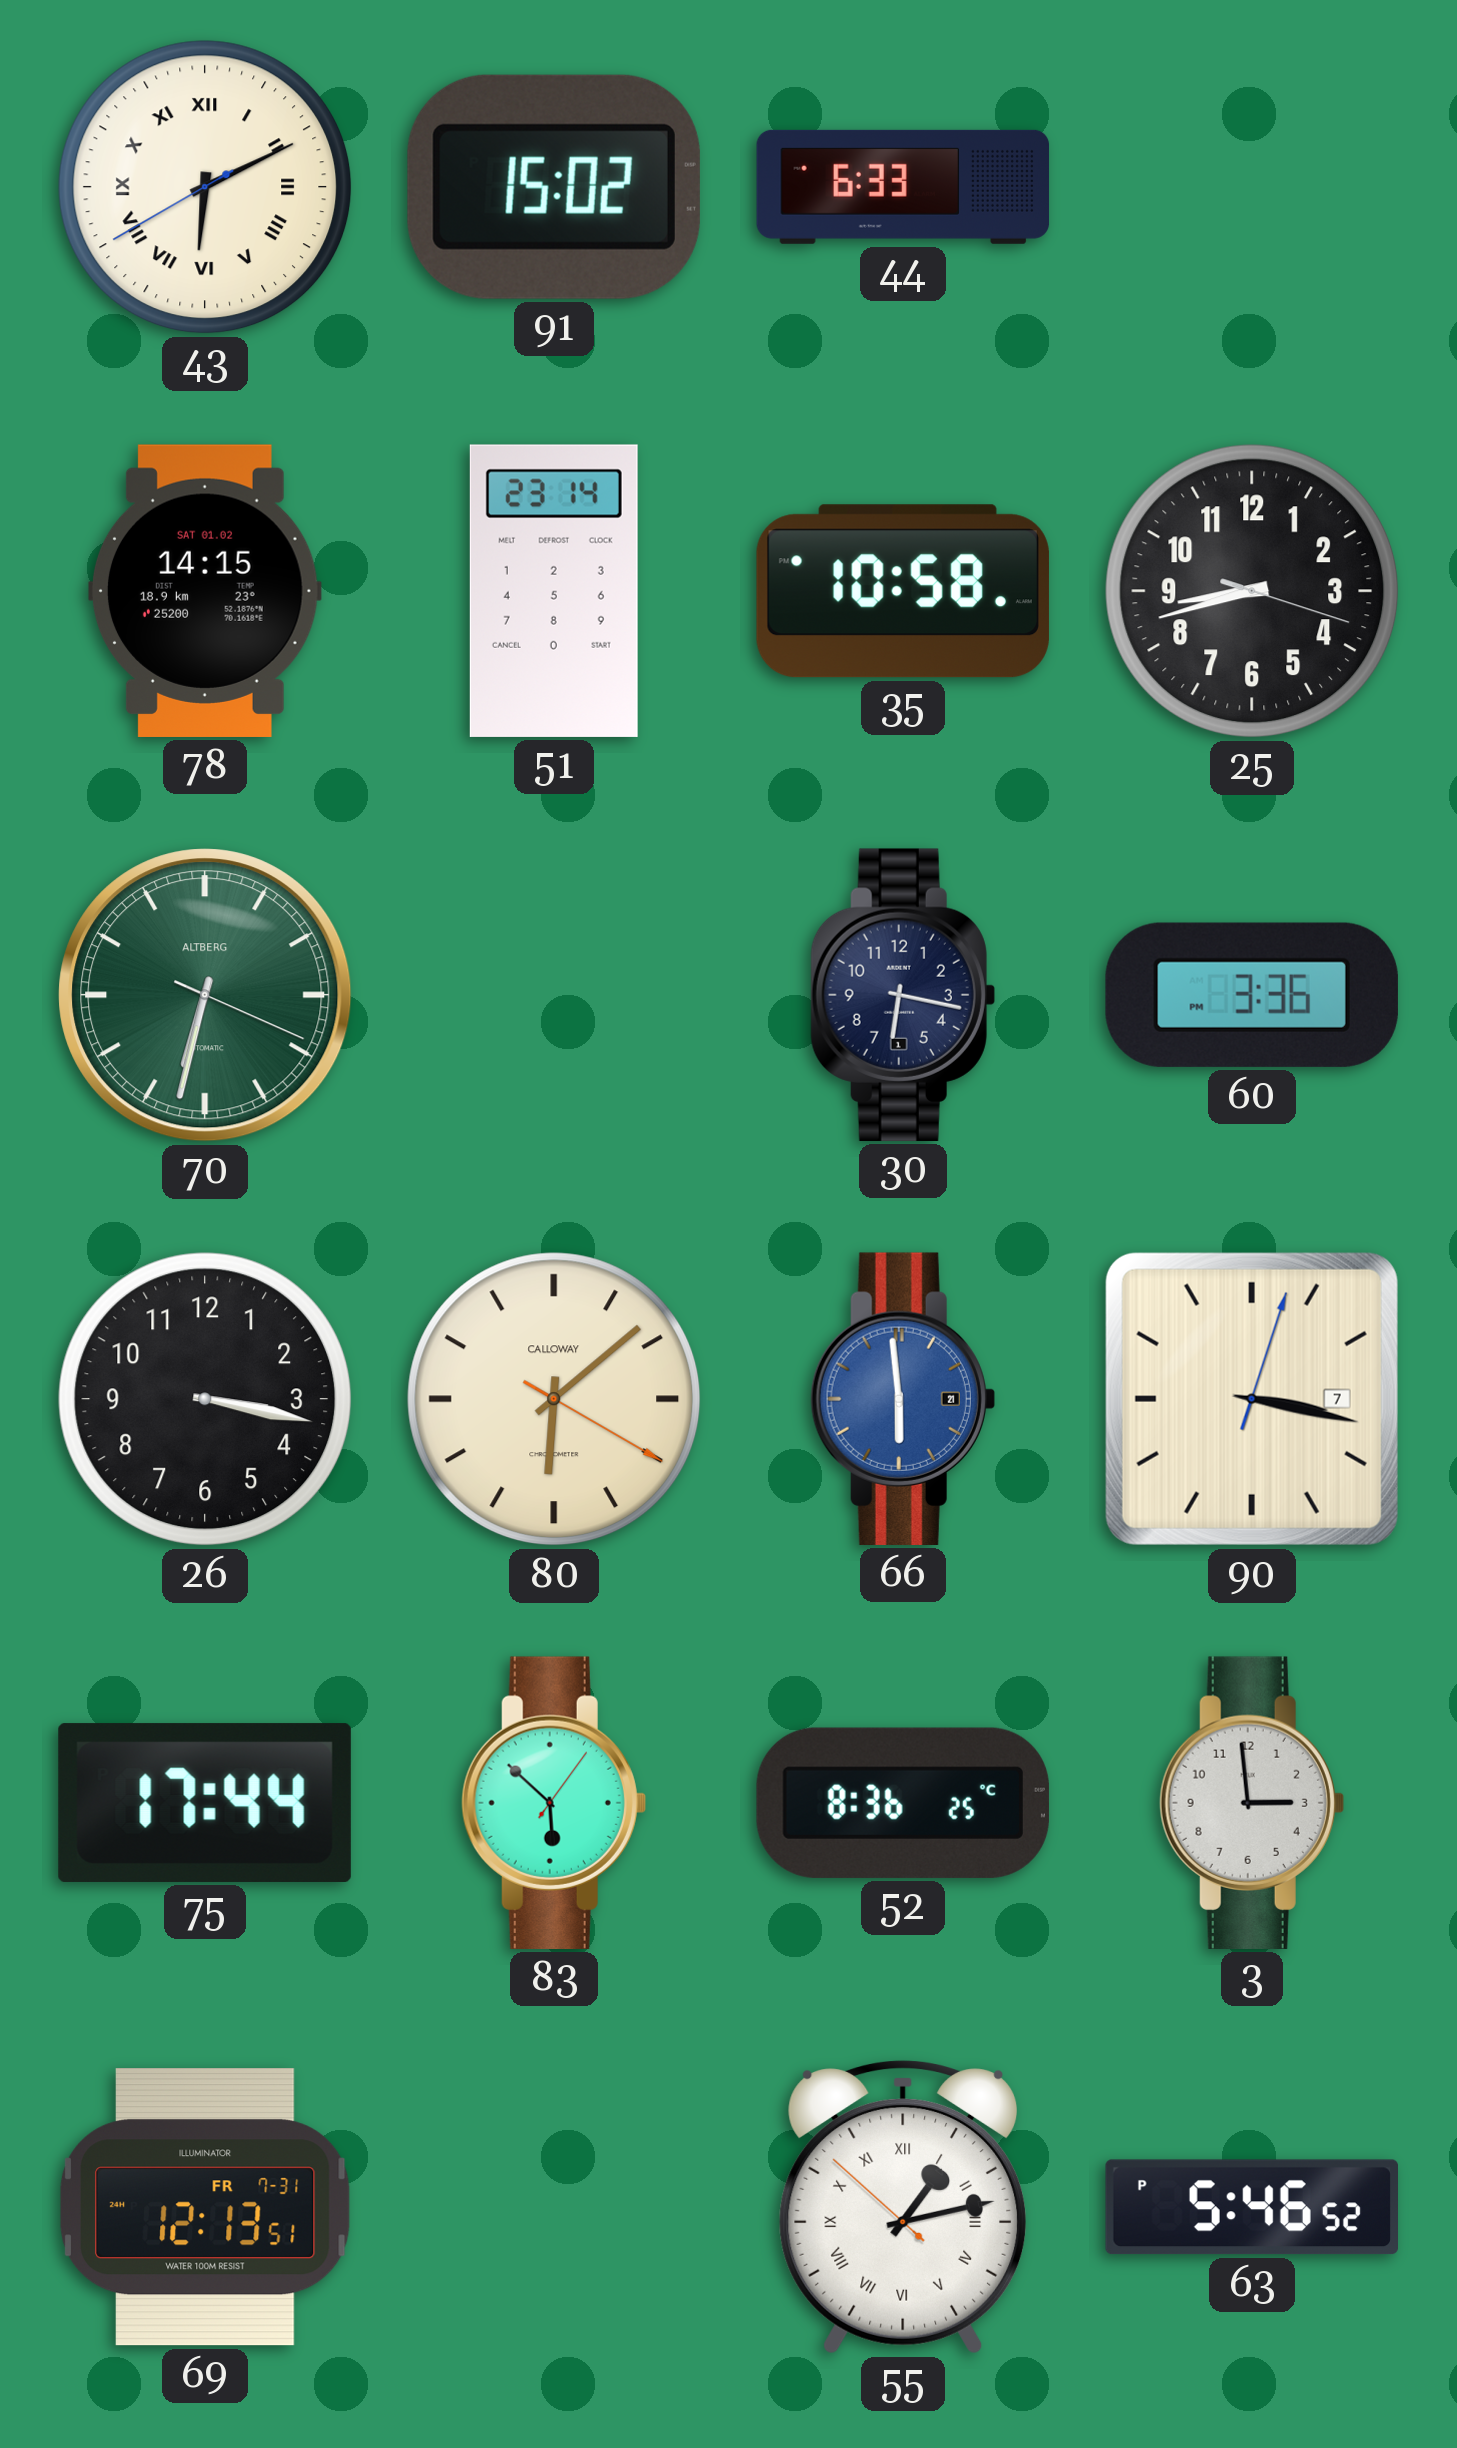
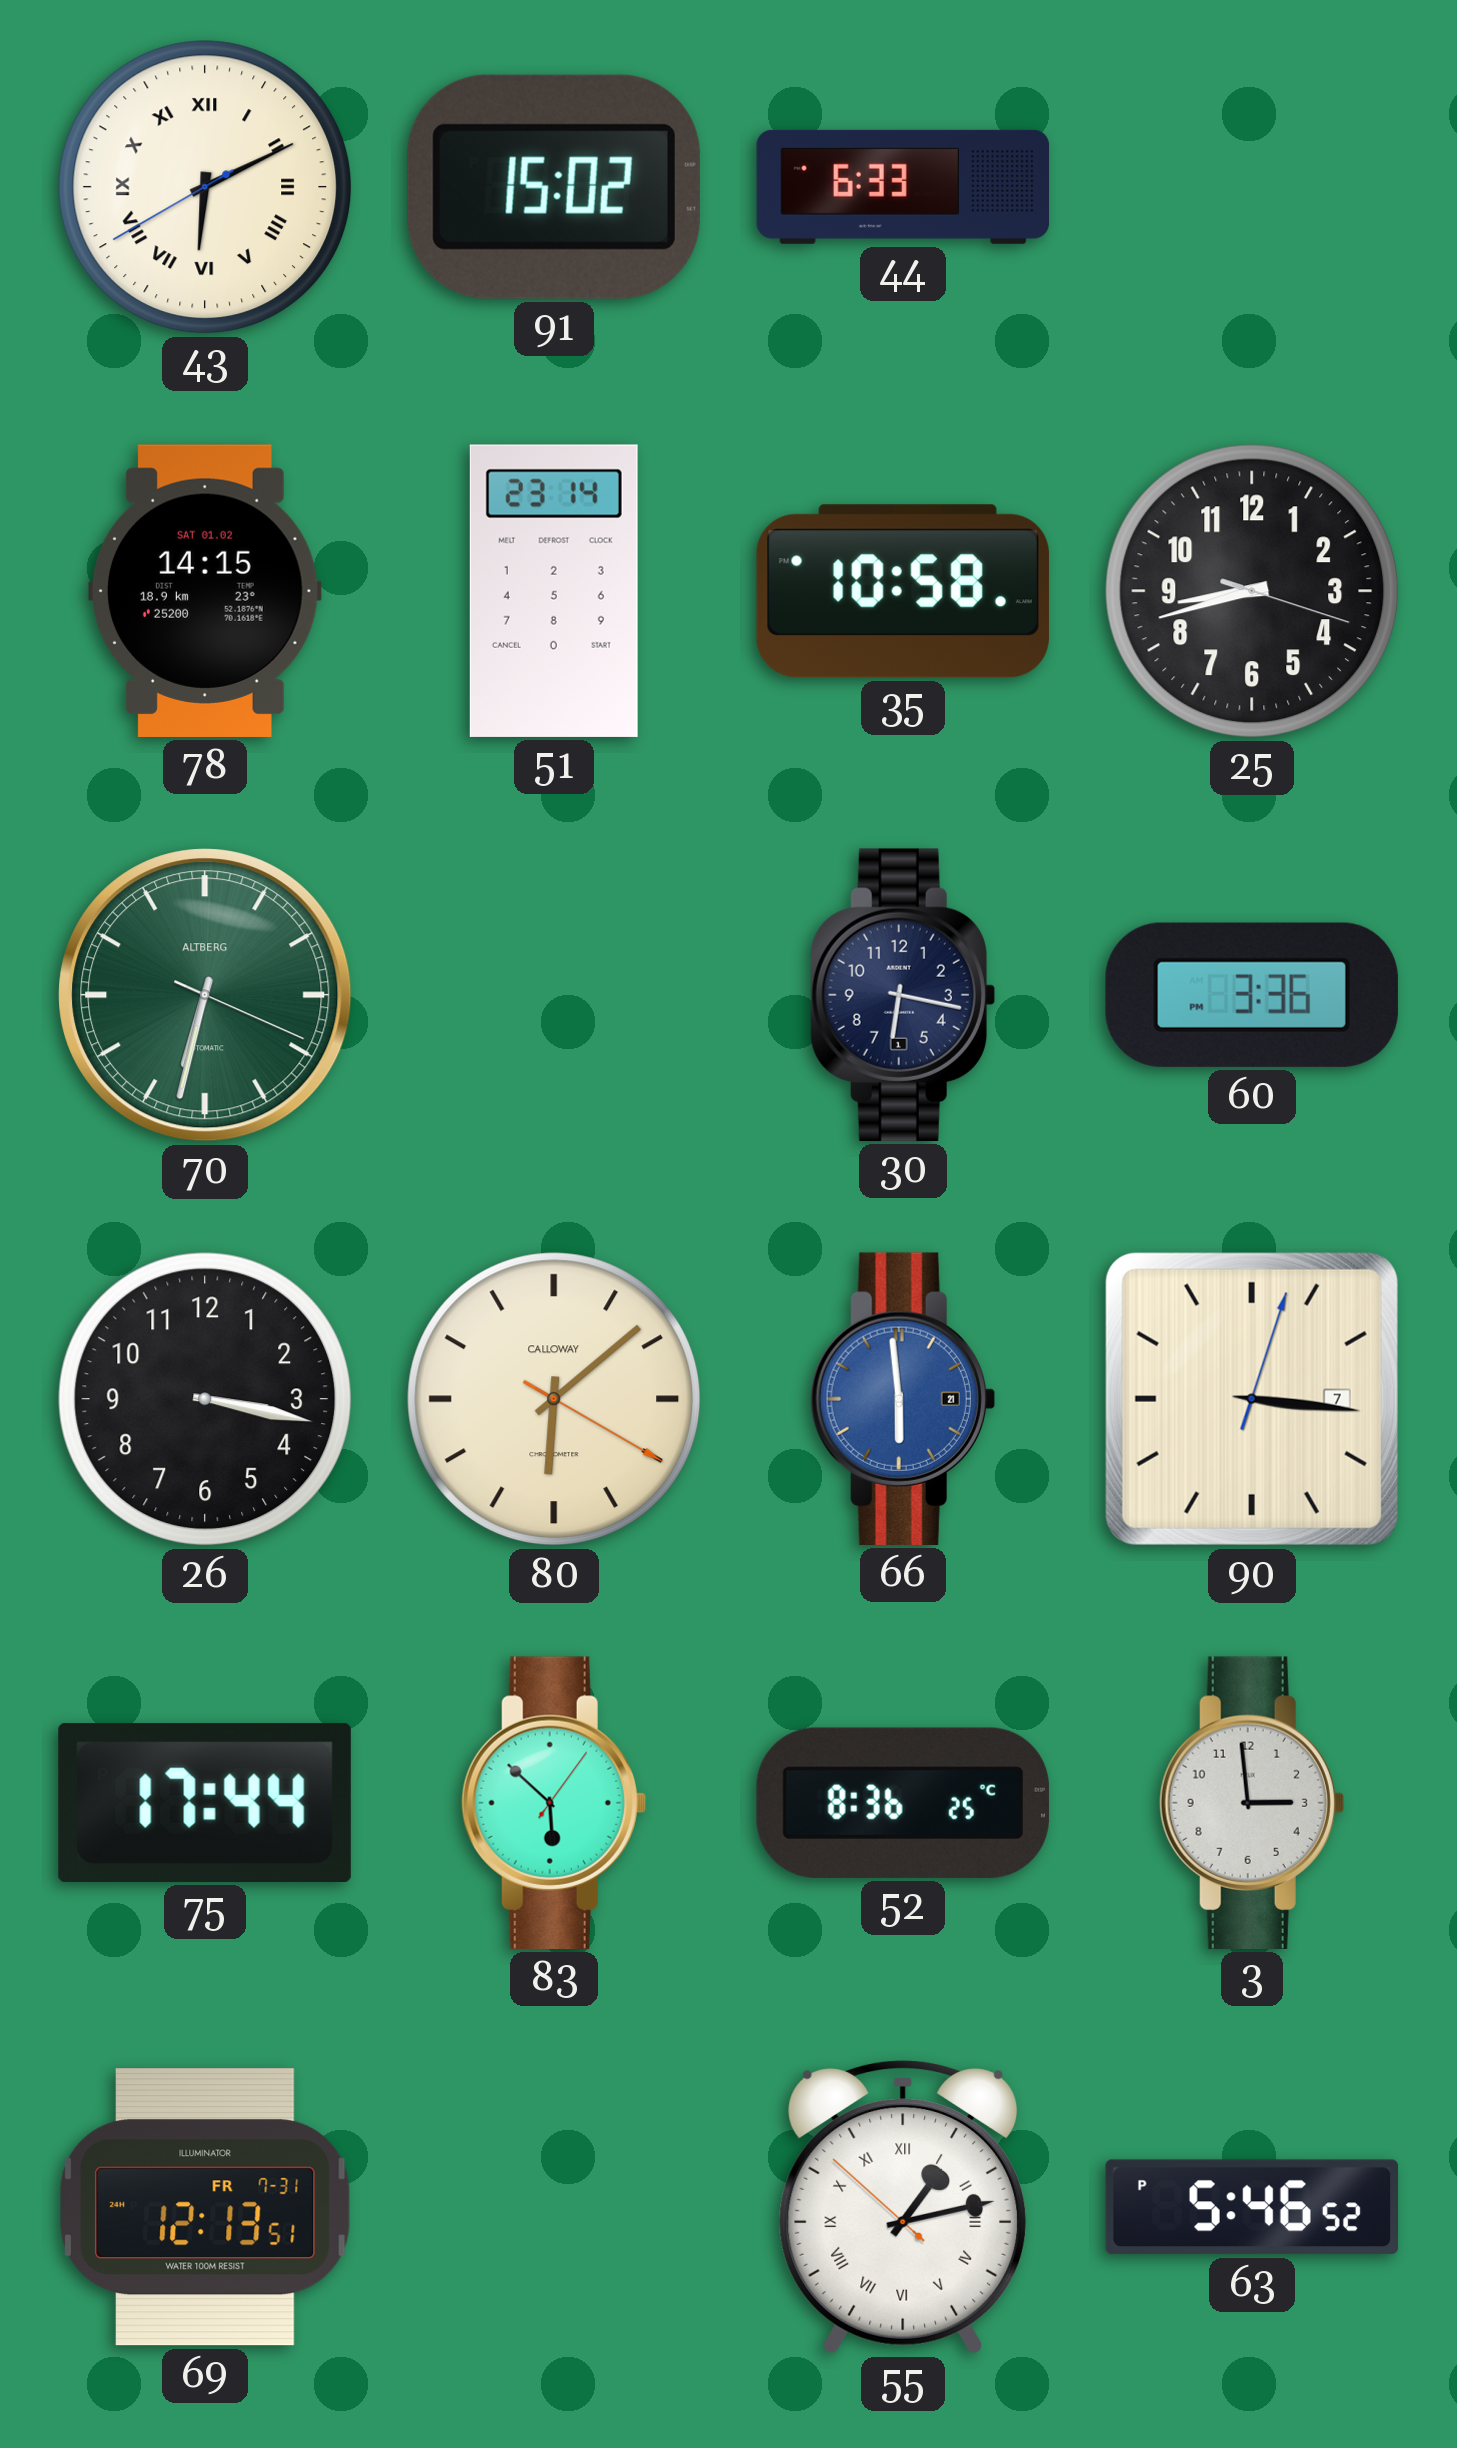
90: 3:17 -> 3:16
